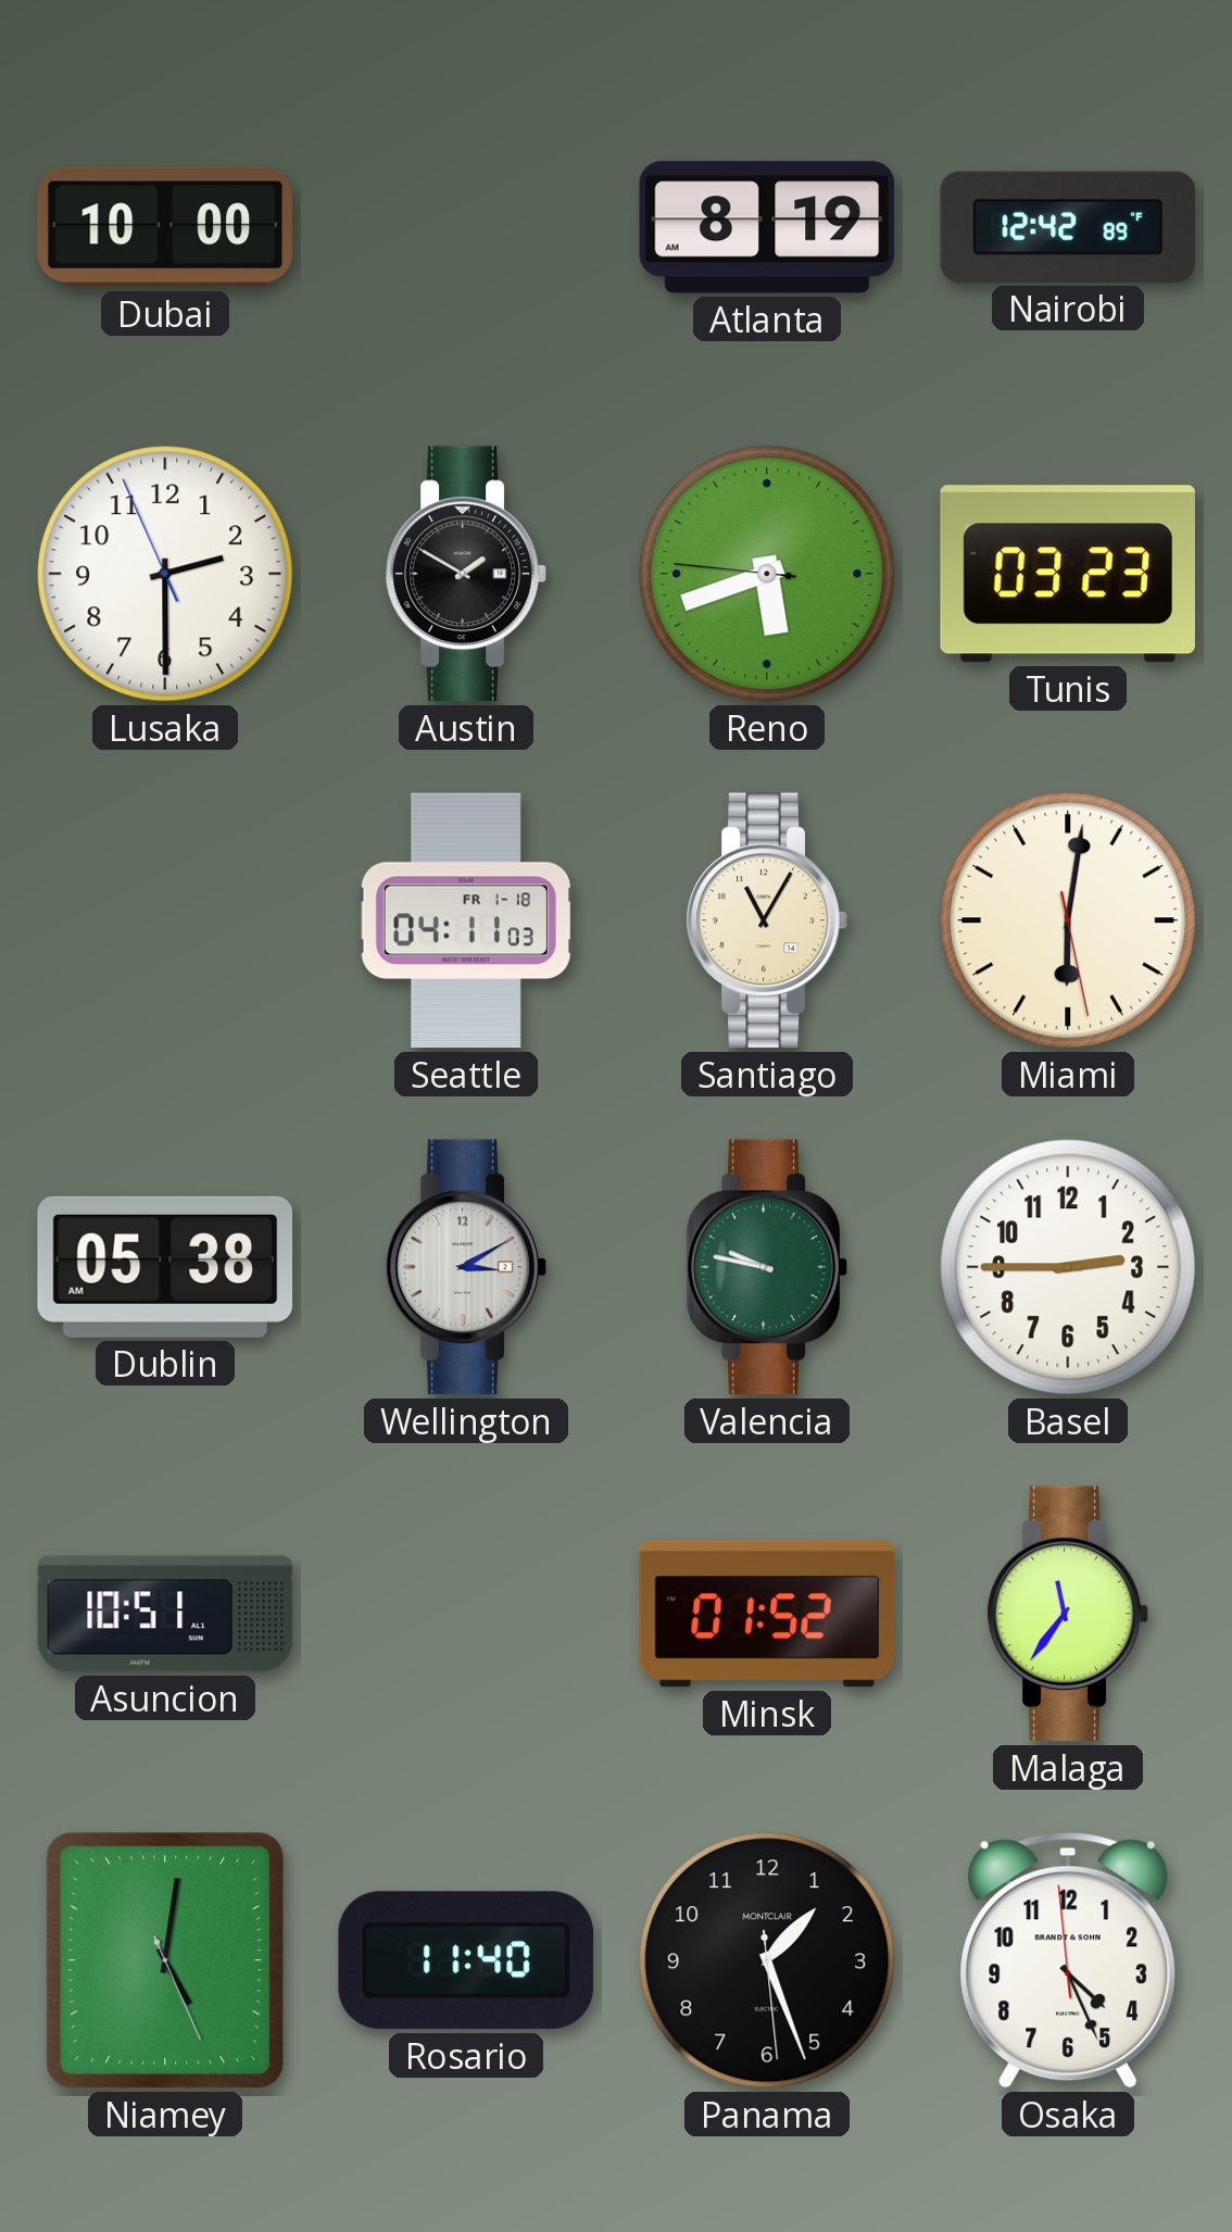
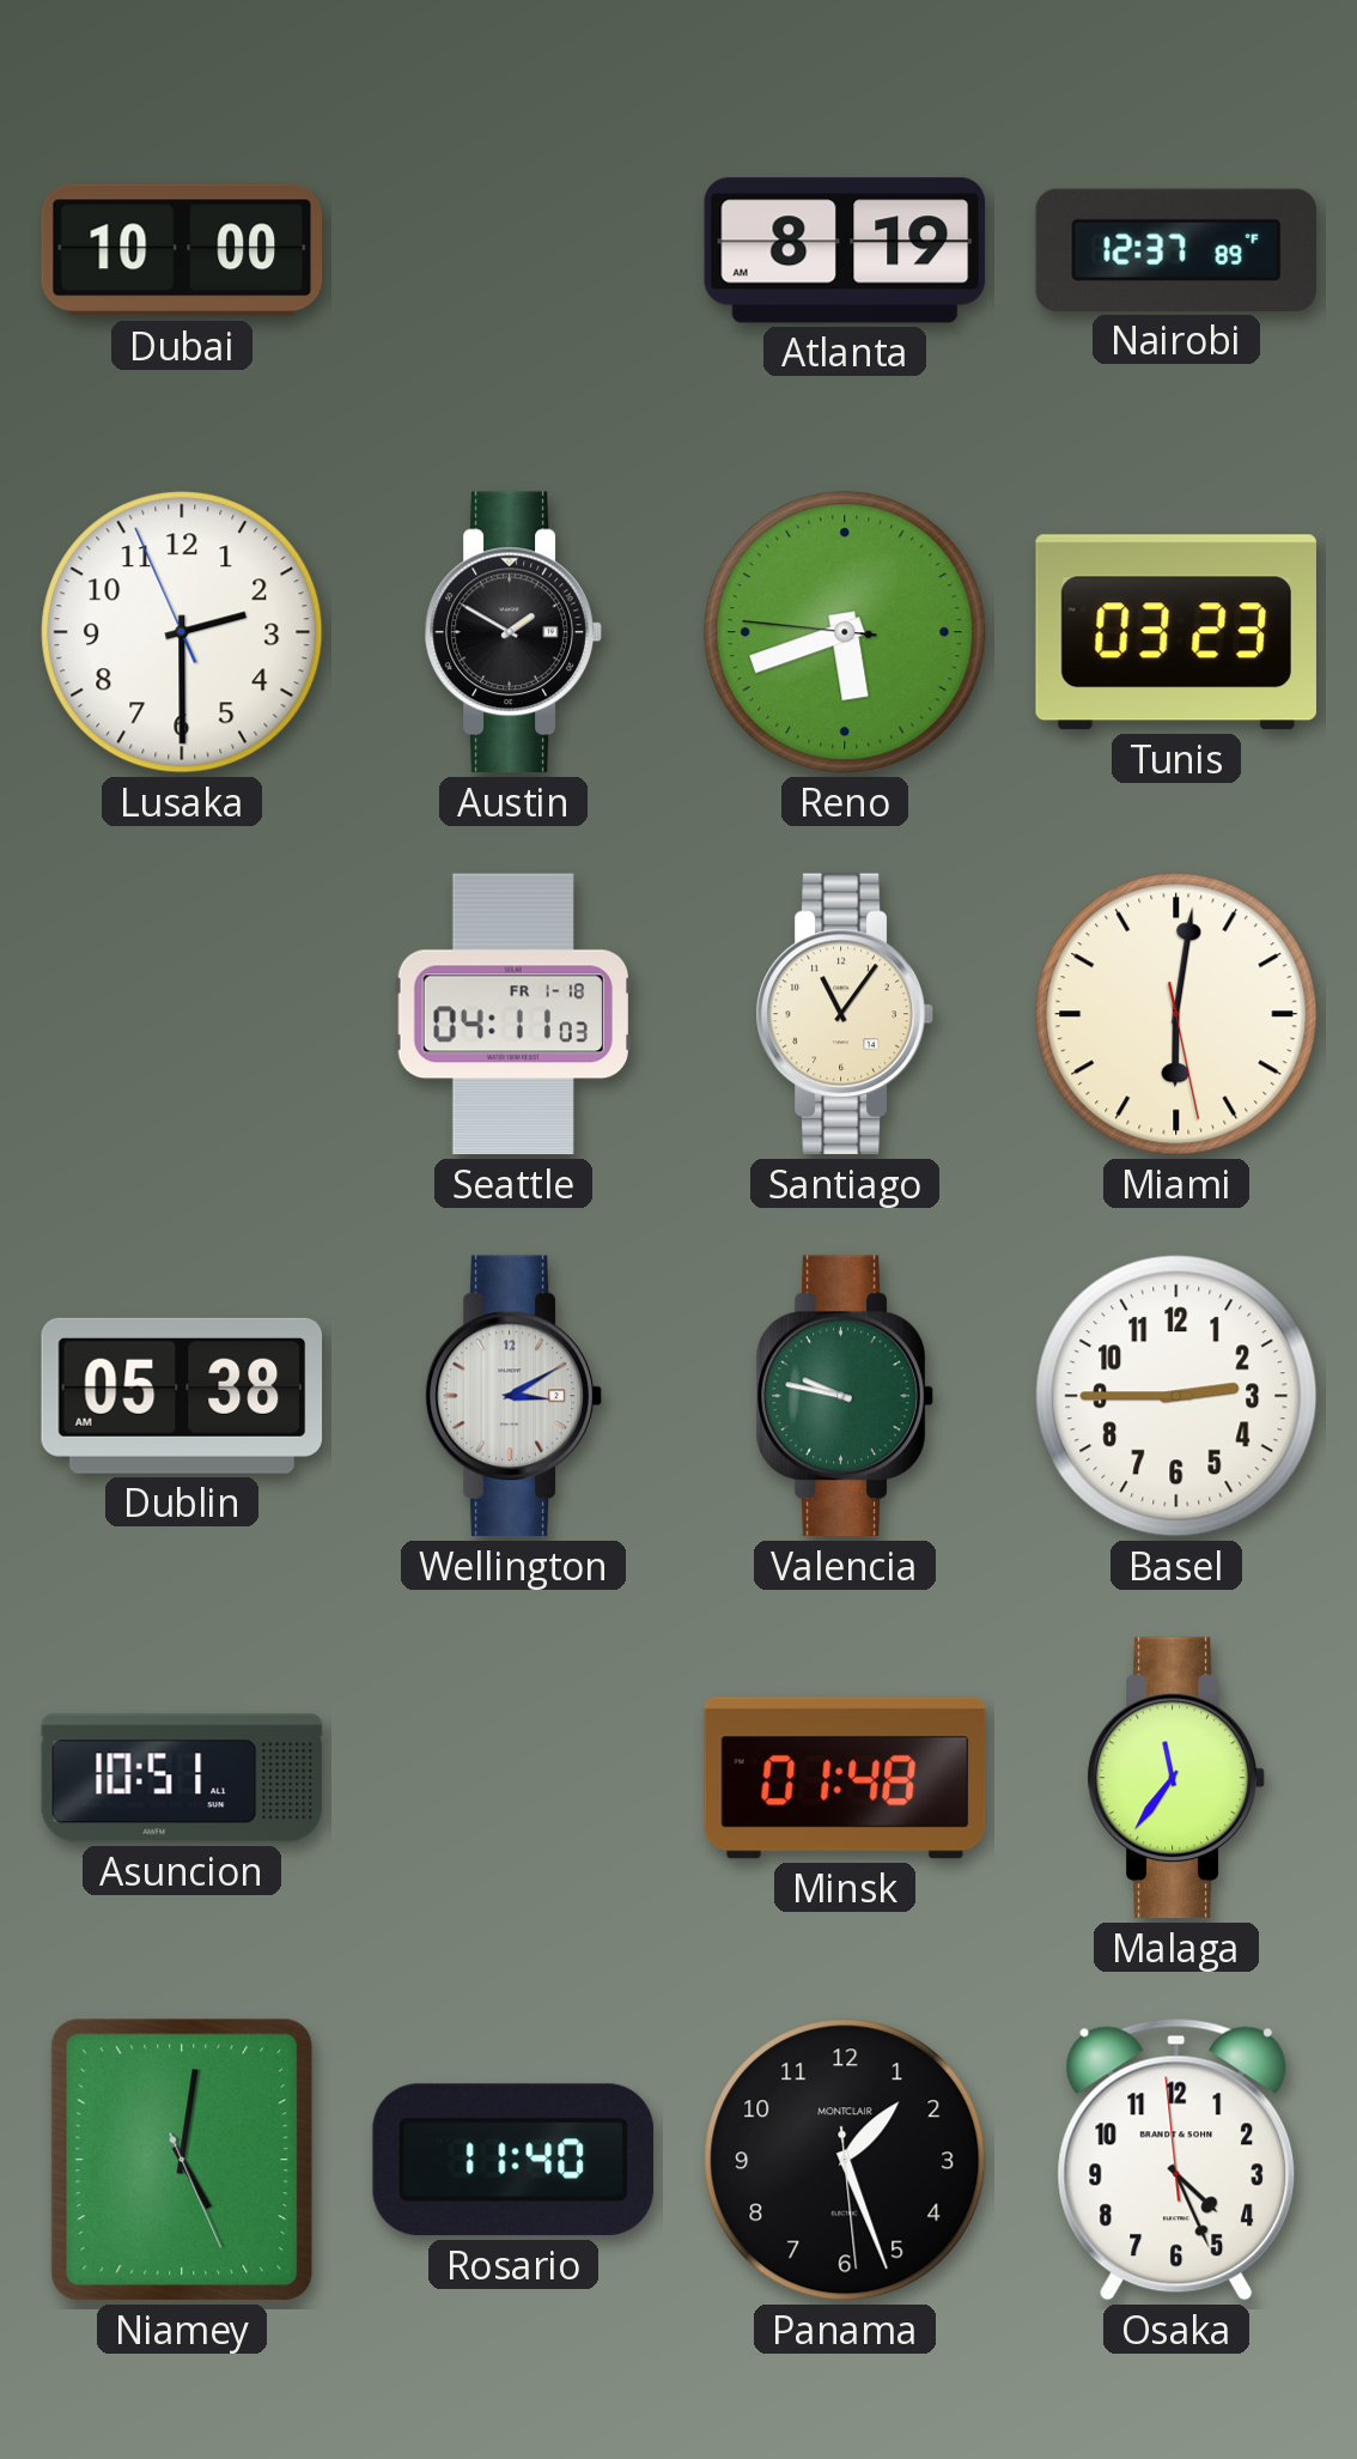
Nairobi: 12:42 -> 12:37
Santiago: 11:05 -> 11:06
Minsk: 01:52 -> 01:48
